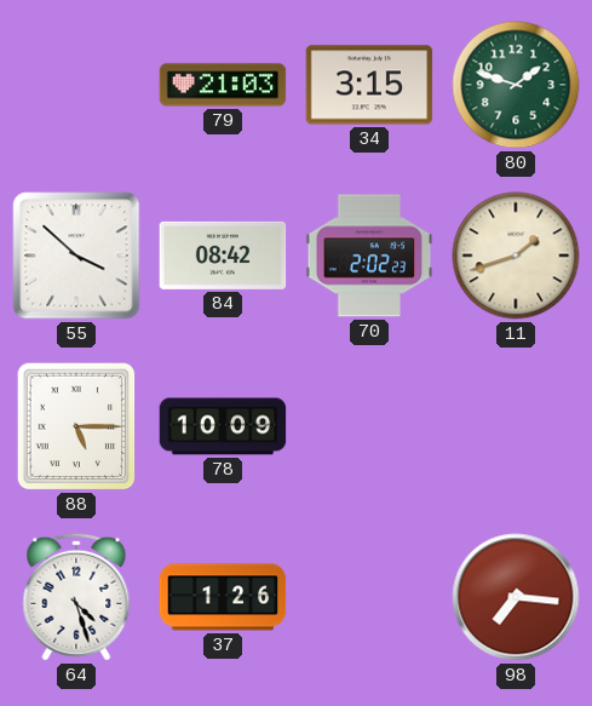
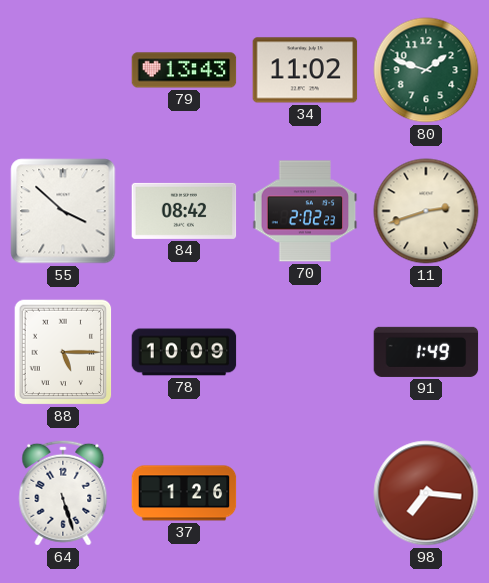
79: 21:03 -> 13:43
34: 3:15 -> 11:02
11: 1:42 -> 2:42
91: none -> 1:49
64: 4:27 -> 5:27
